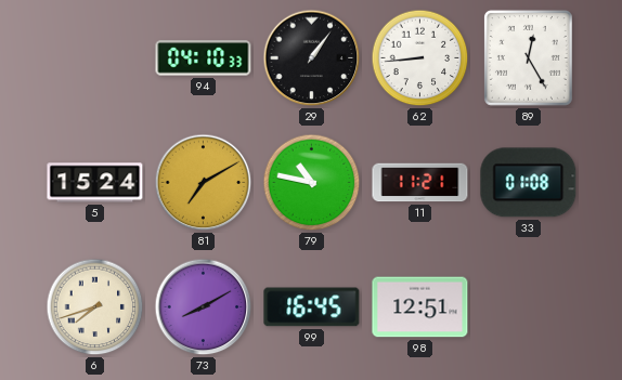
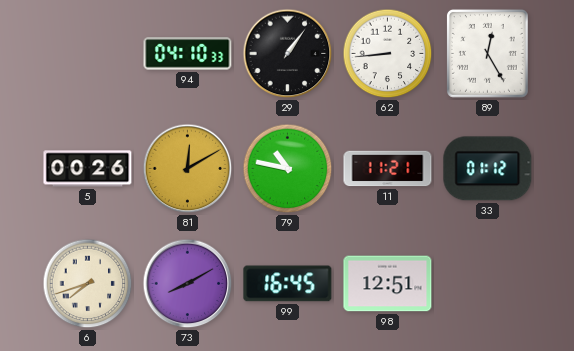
5: 15:24 -> 00:26
81: 7:10 -> 12:10
33: 01:08 -> 01:12
